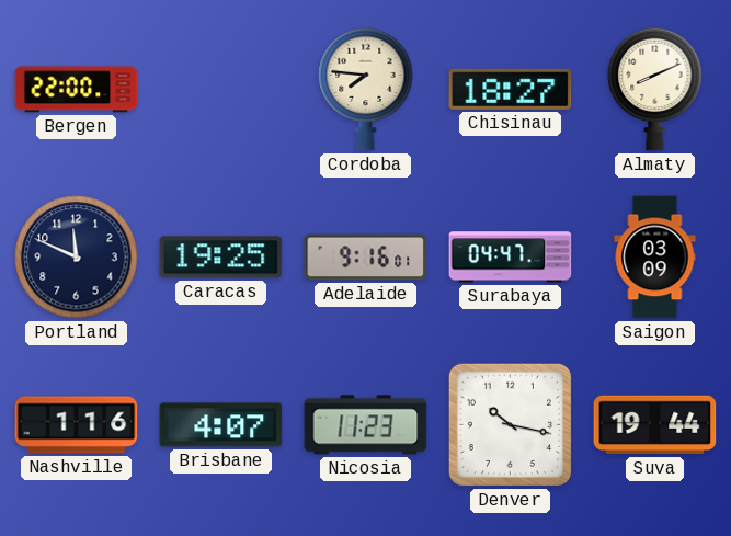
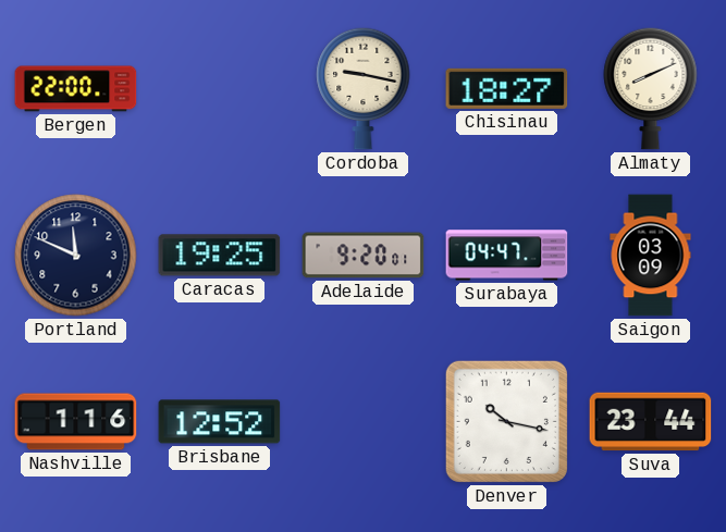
Cordoba: 7:46 -> 9:17
Adelaide: 9:16 -> 9:20
Brisbane: 4:07 -> 12:52
Nicosia: 11:23 -> none
Suva: 19:44 -> 23:44
